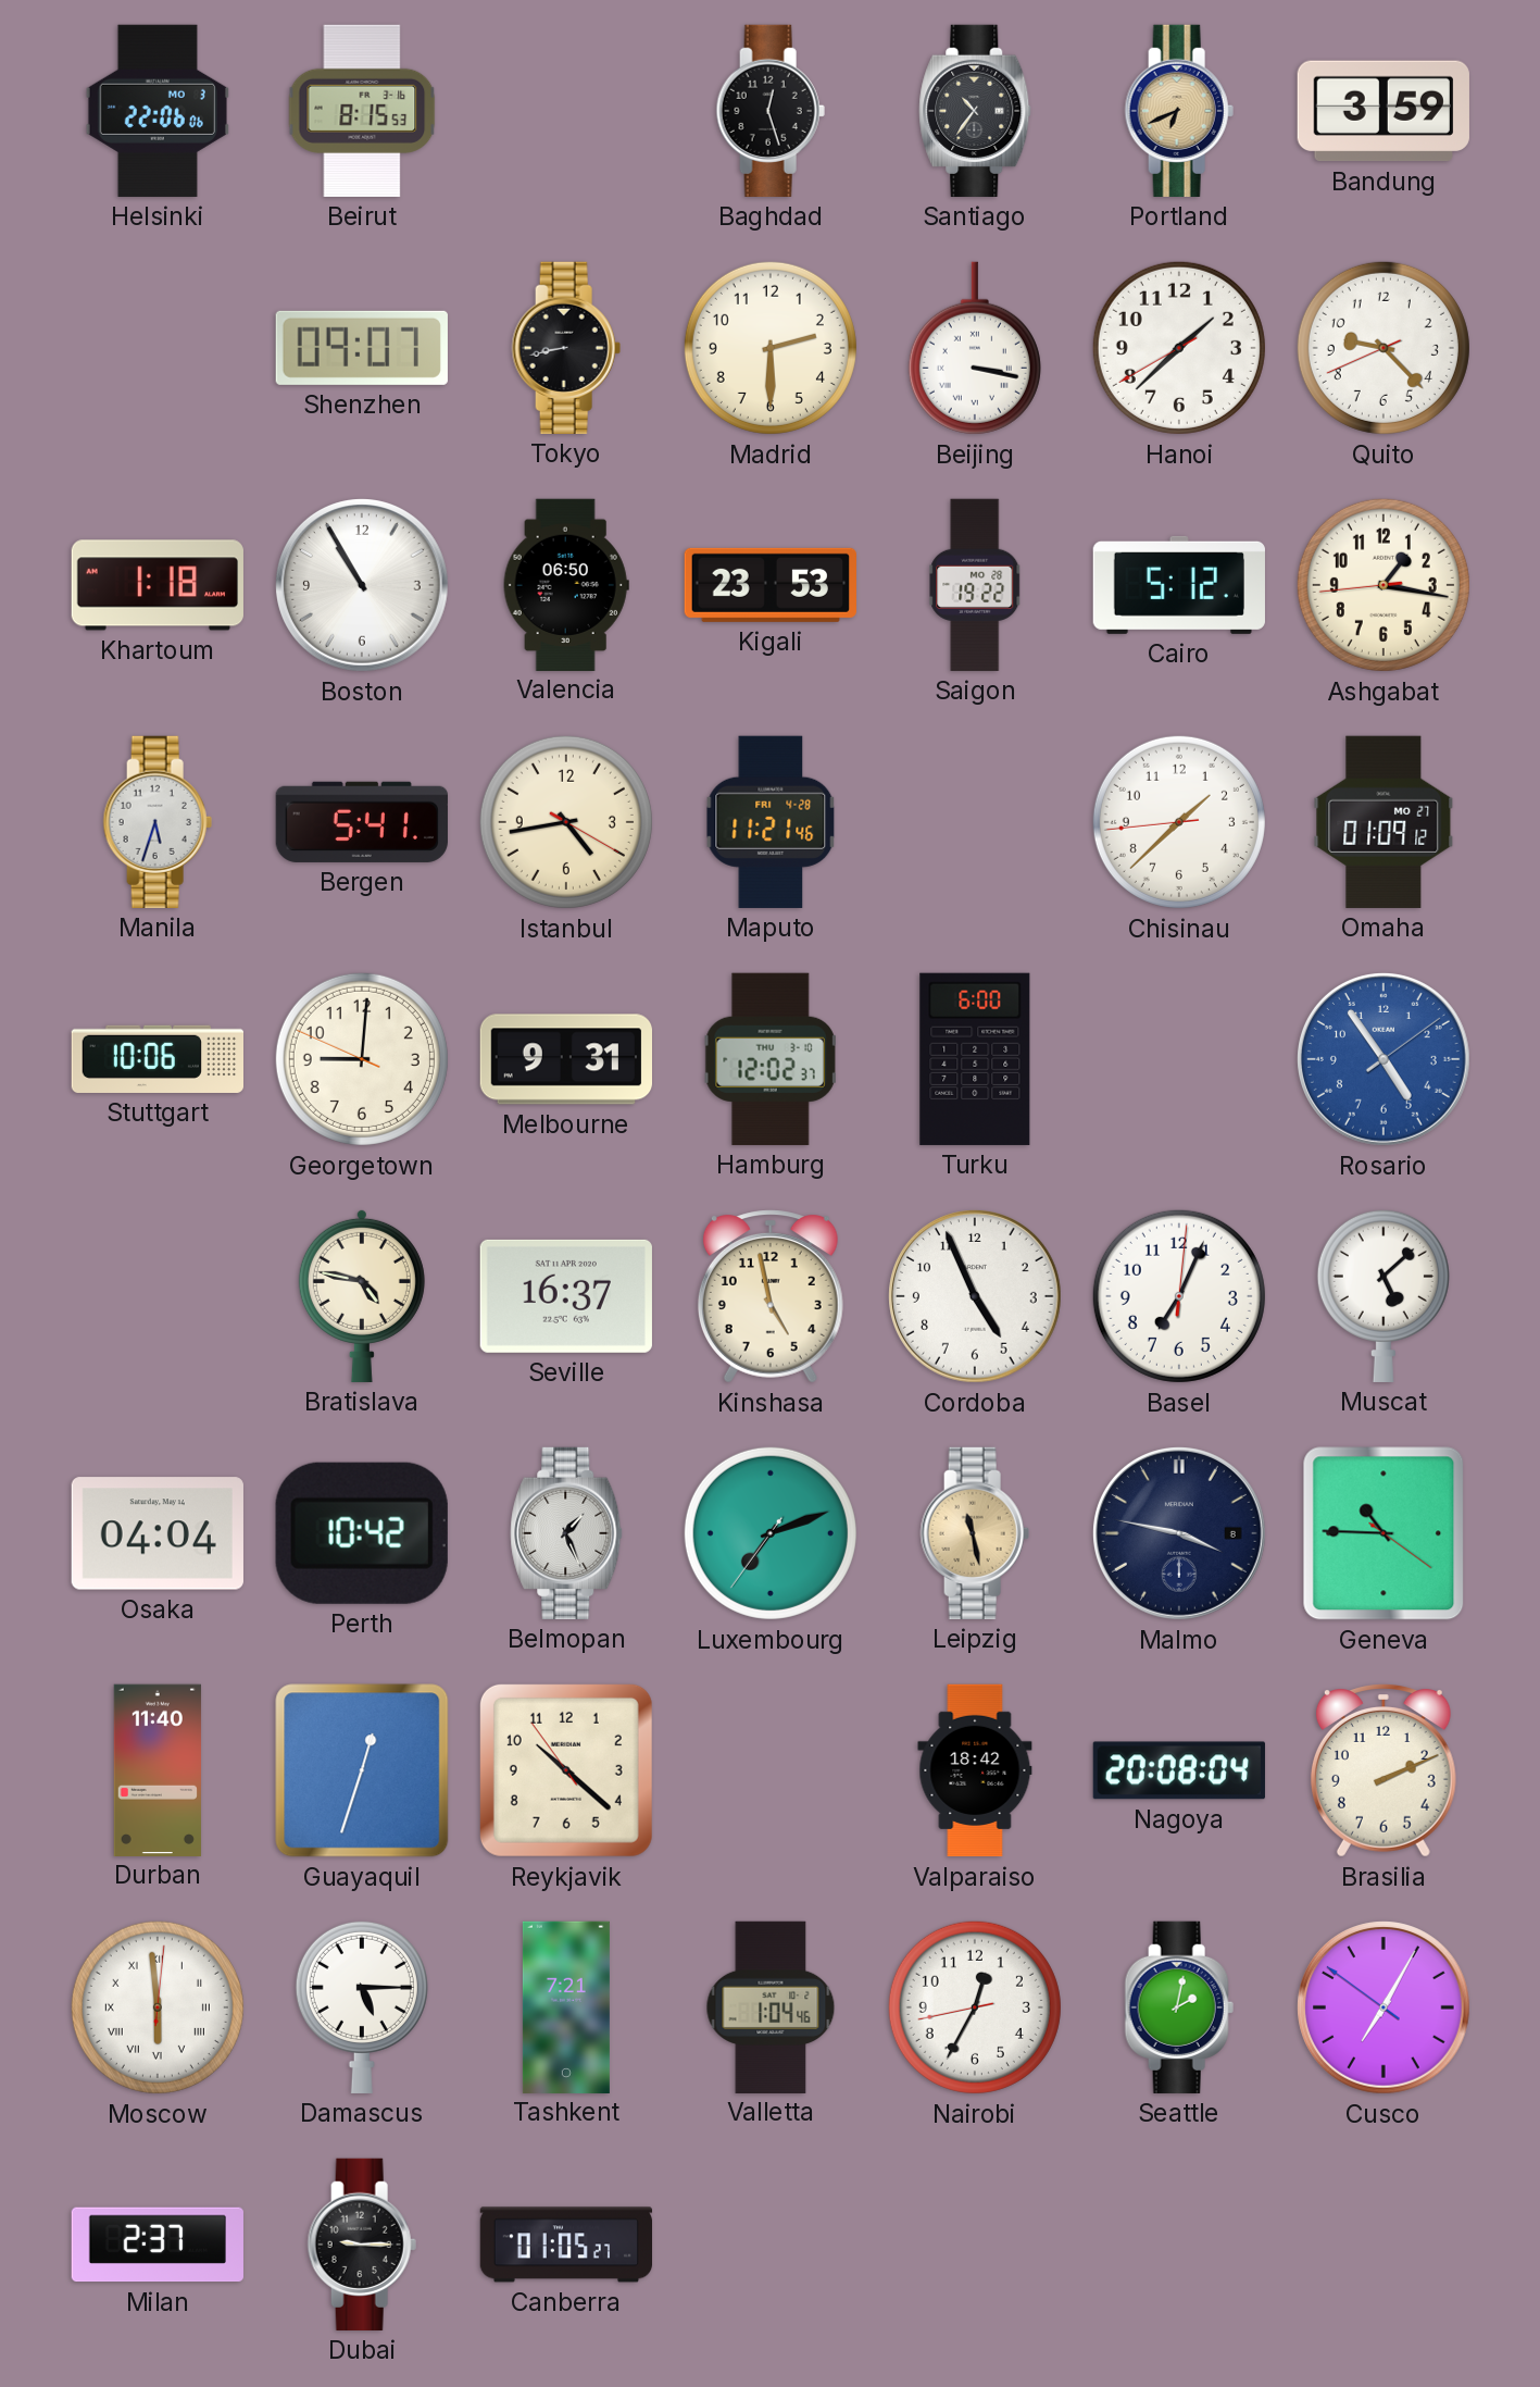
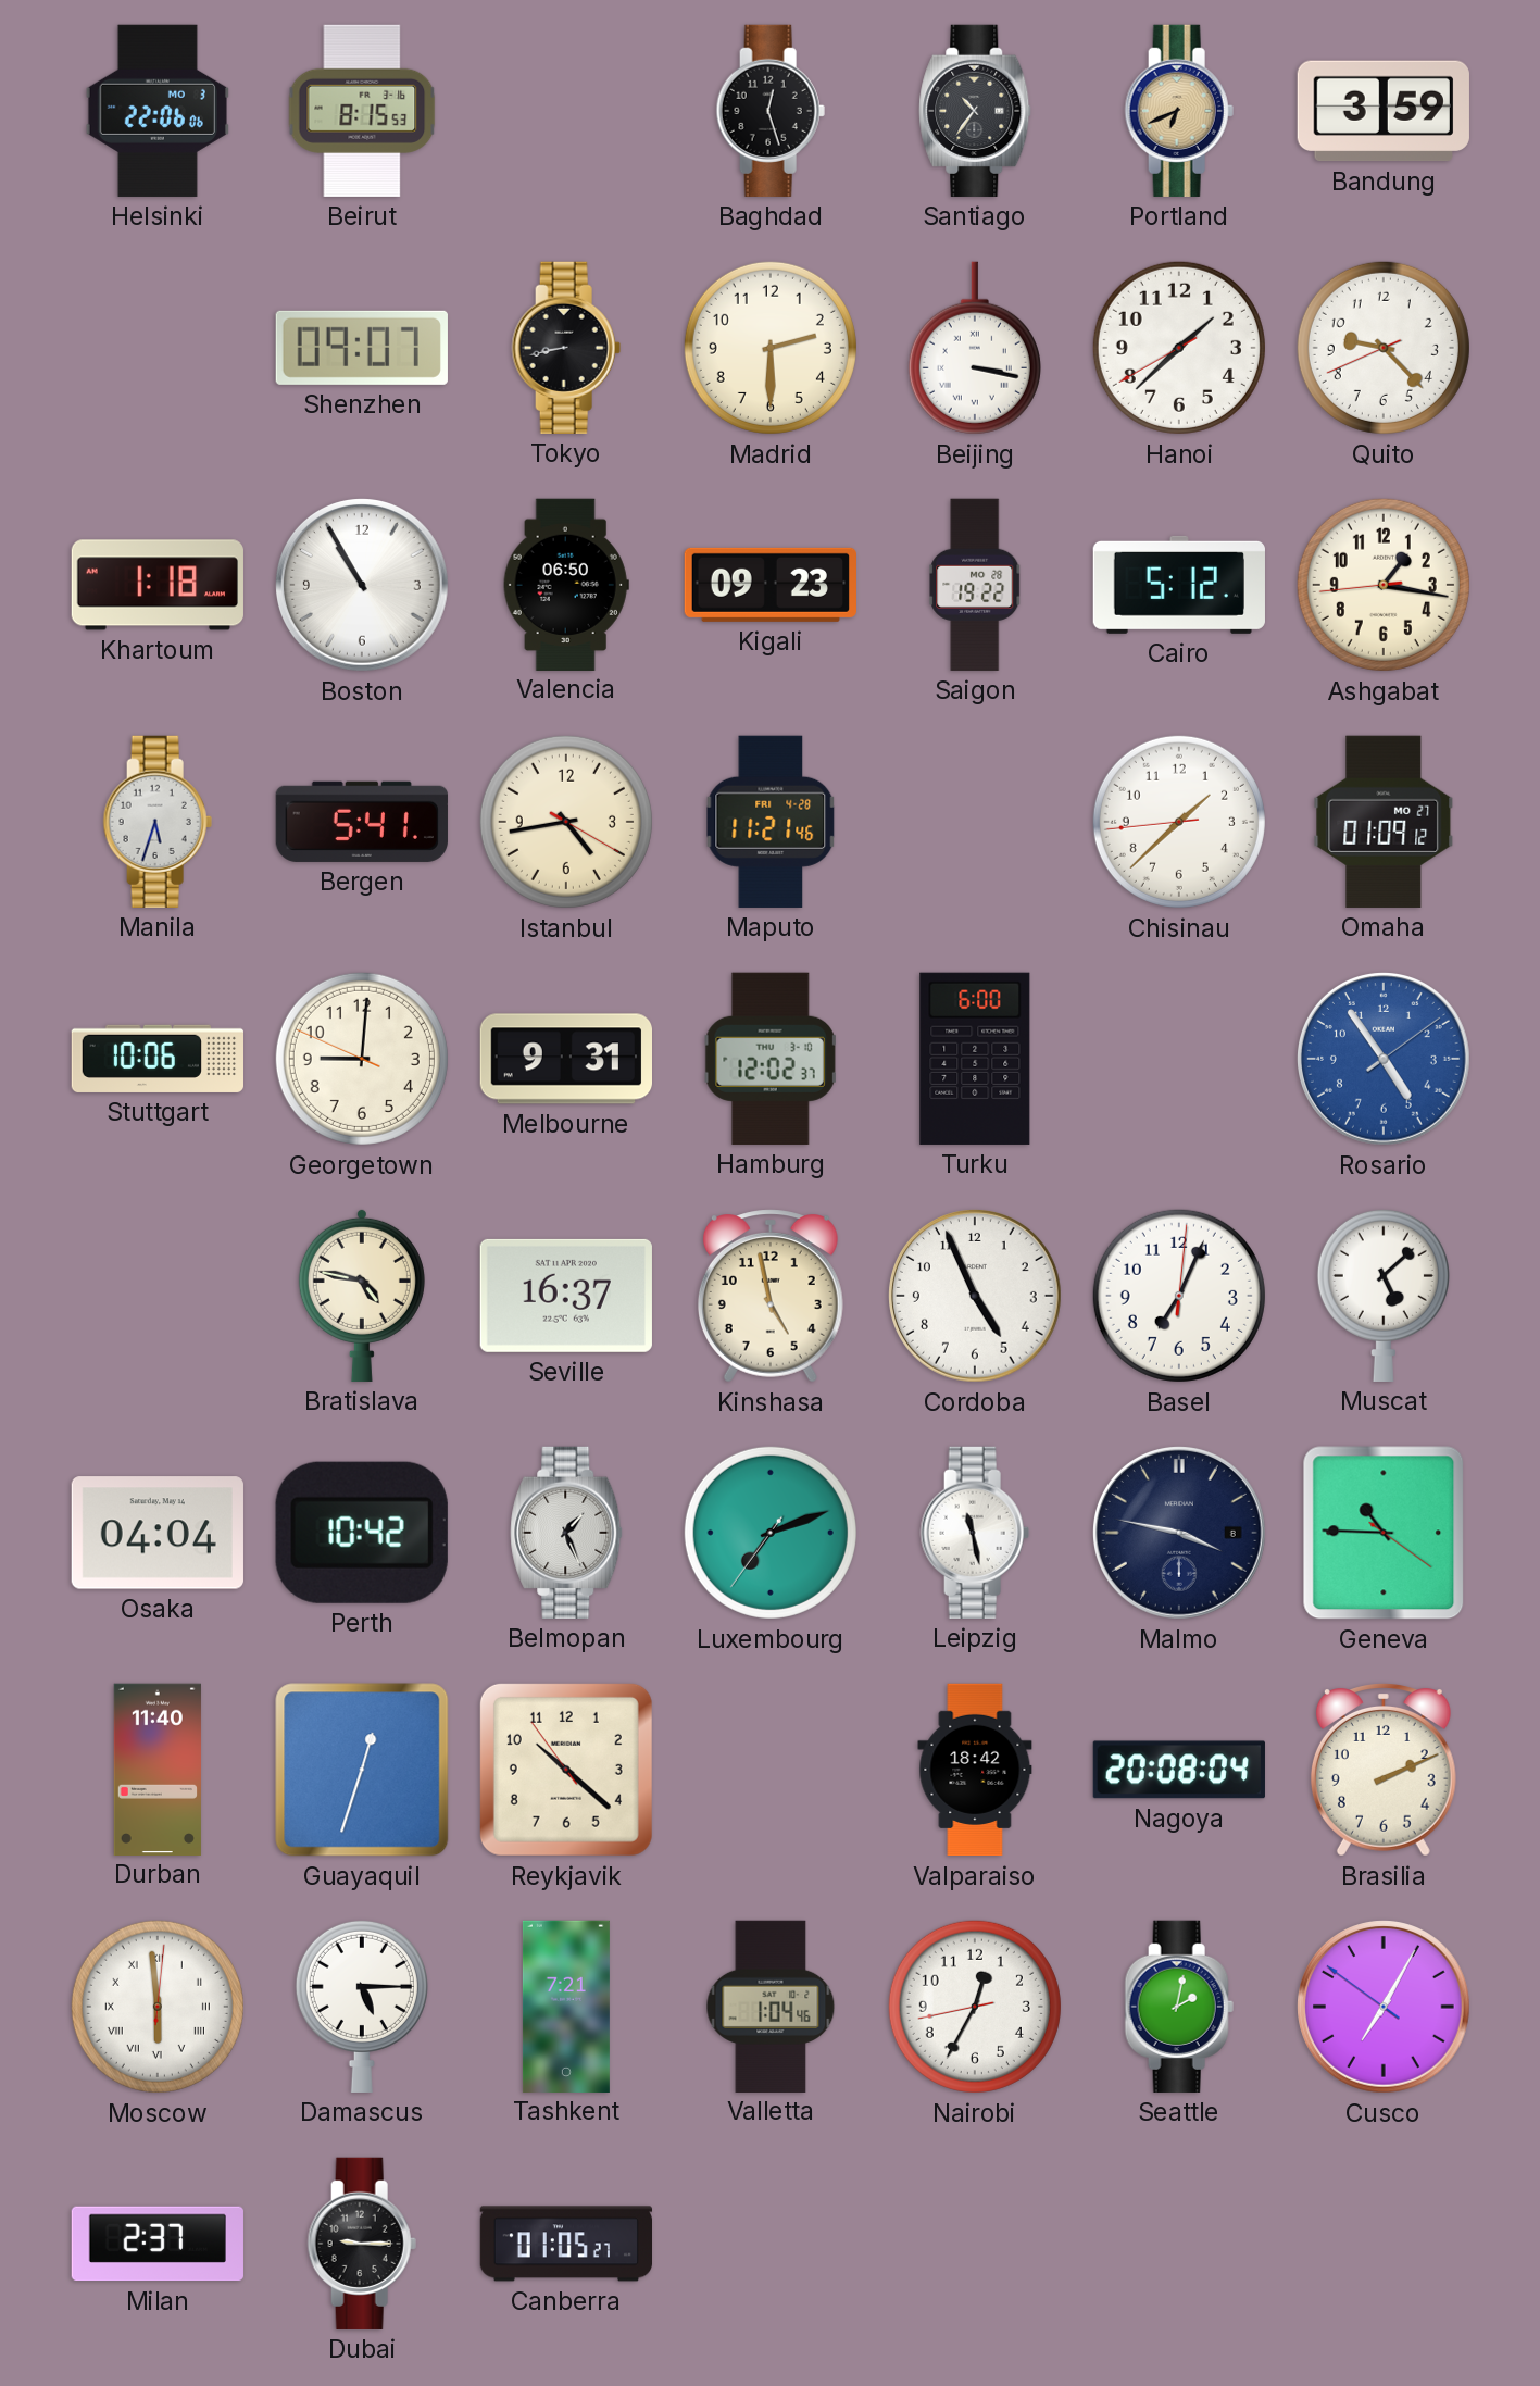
Kigali: 23:53 -> 09:23
Leipzig dial: champagne -> white
